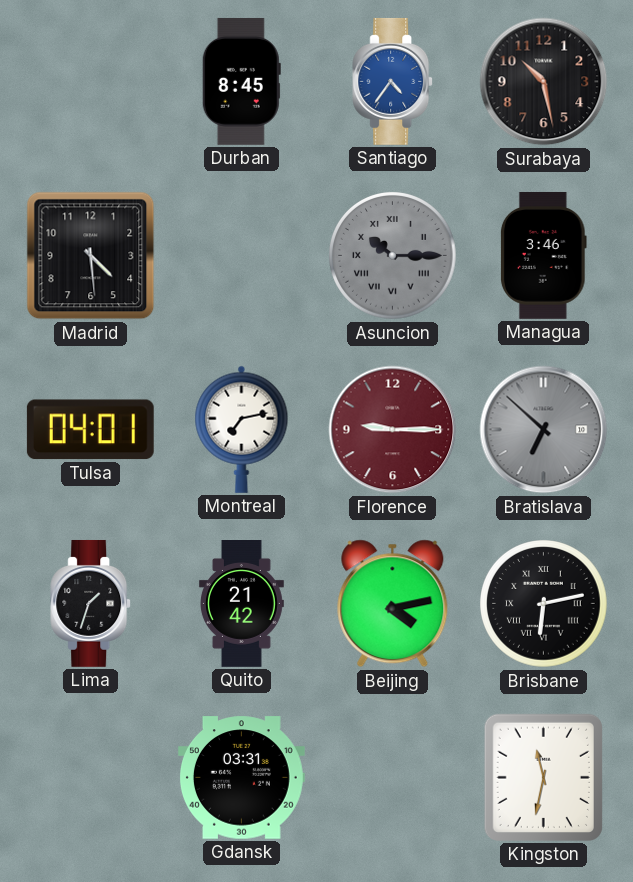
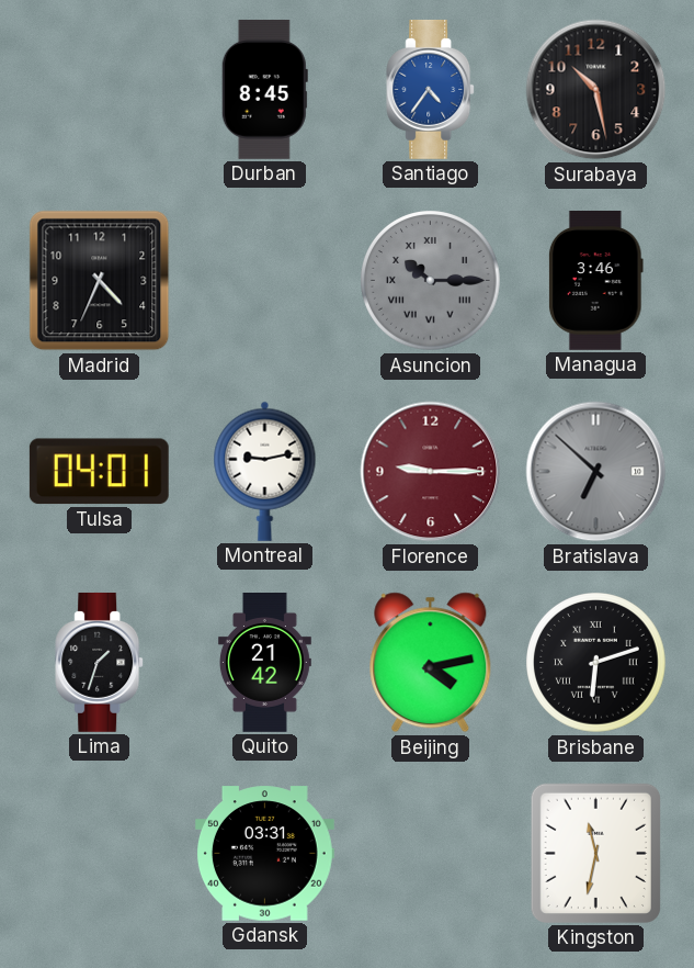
Madrid: 4:29 -> 4:34
Montreal: 7:13 -> 9:13
Brisbane: 6:13 -> 6:12
